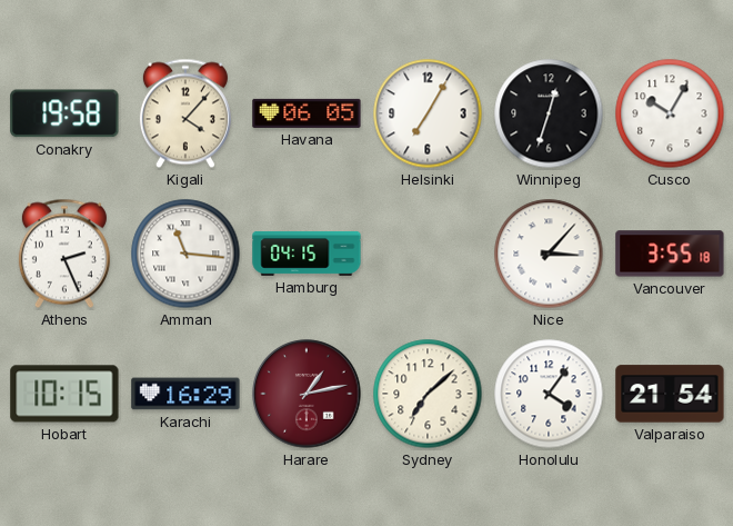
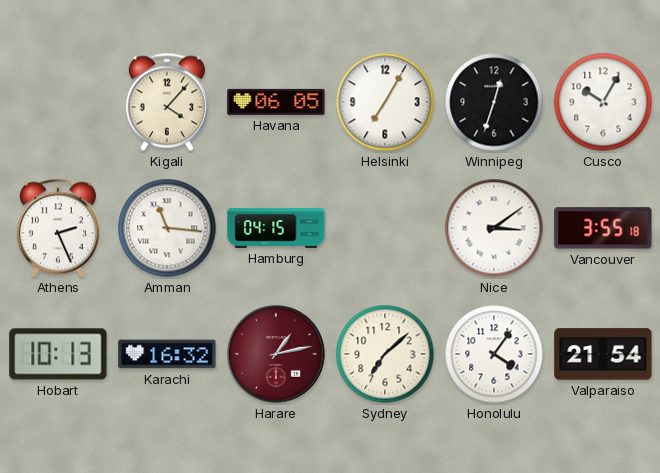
Conakry: 19:58 -> none
Nice: 3:07 -> 3:09
Hobart: 10:15 -> 10:13
Karachi: 16:29 -> 16:32
